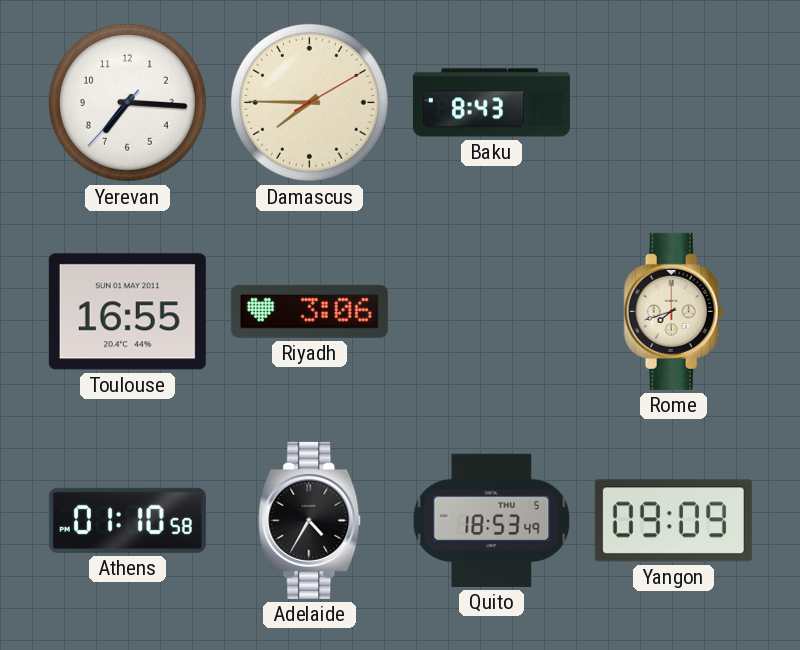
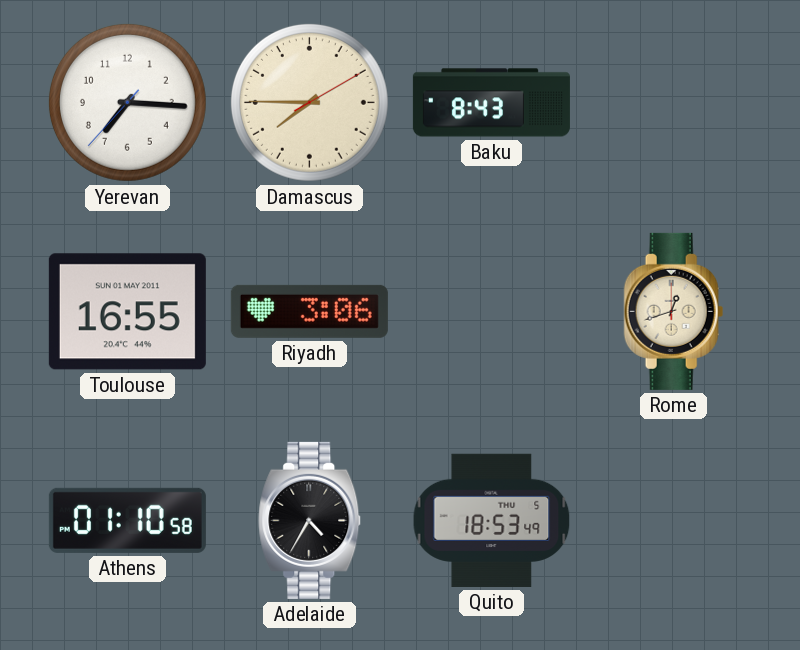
Rome: 7:42 -> 12:42
Yangon: 09:09 -> none
